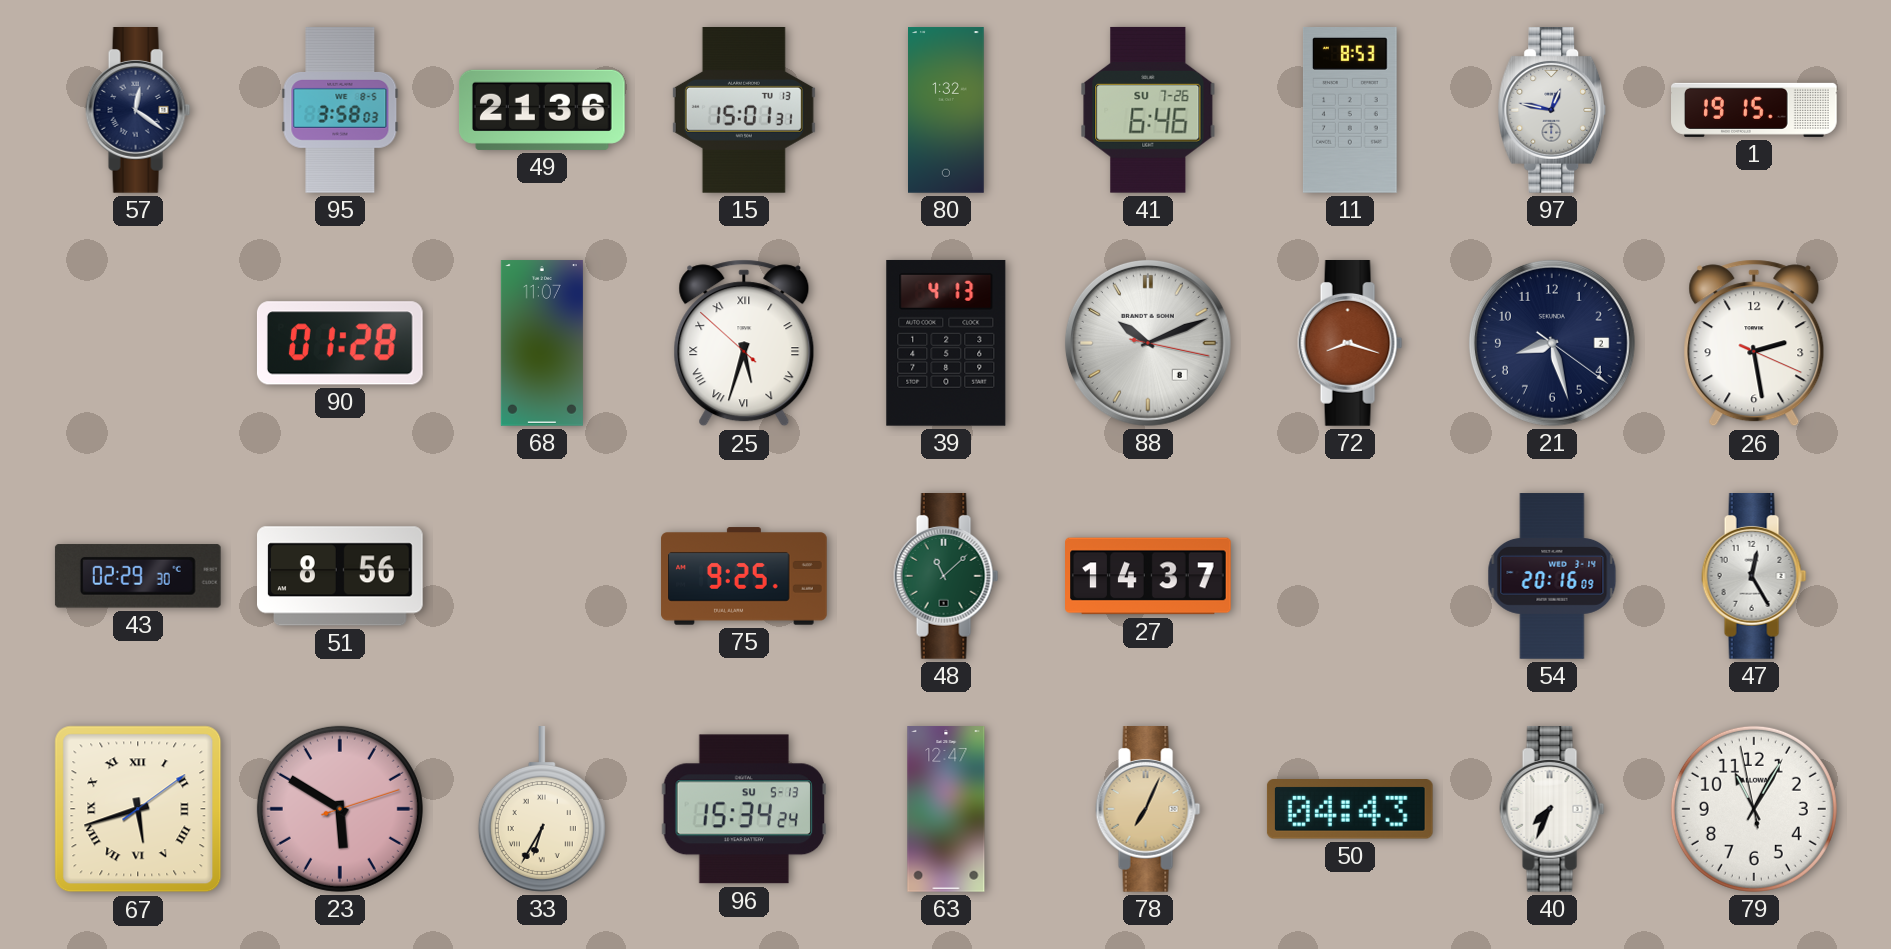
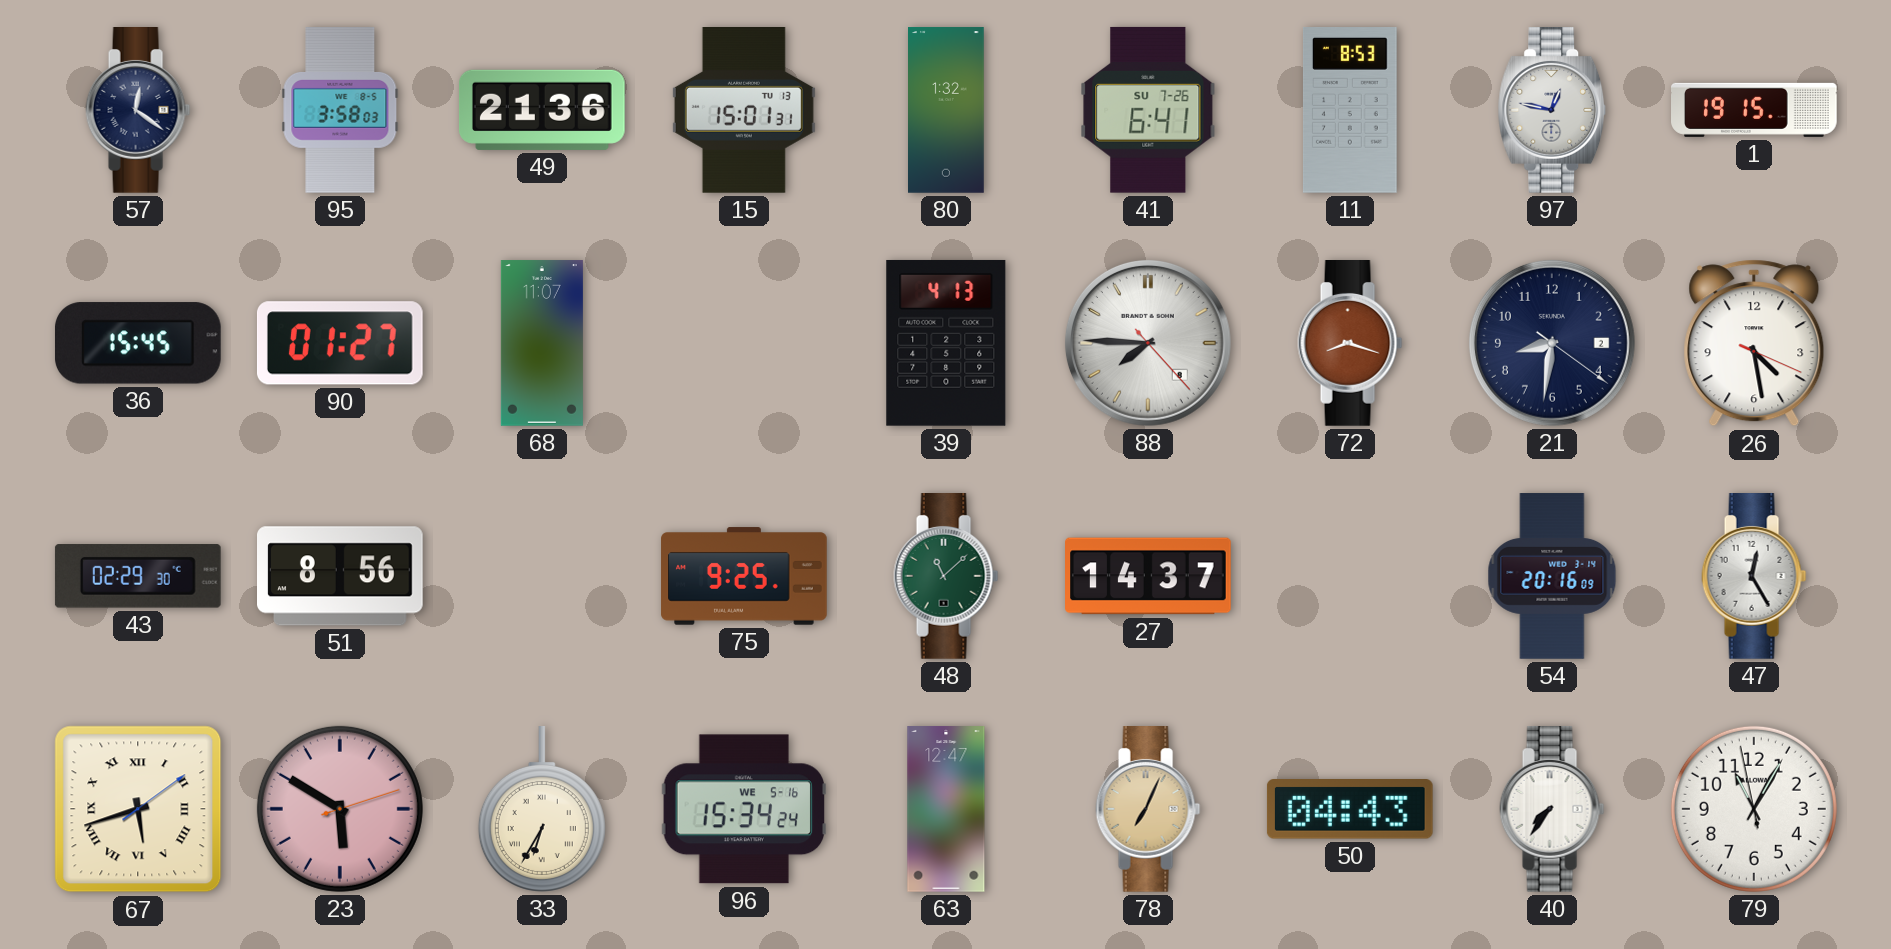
41: 6:46 -> 6:41
36: none -> 15:45
90: 01:28 -> 01:27
25: 5:32 -> none
88: 10:11 -> 7:45
21: 8:27 -> 8:31
26: 2:28 -> 4:28
96 date: SU 5-13 -> WE 5-16
40: 7:34 -> 7:36
